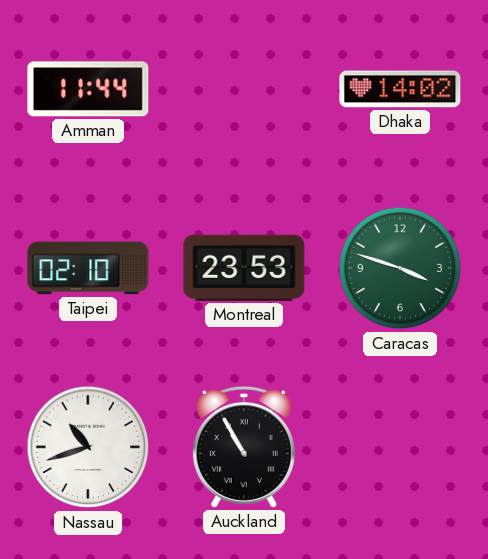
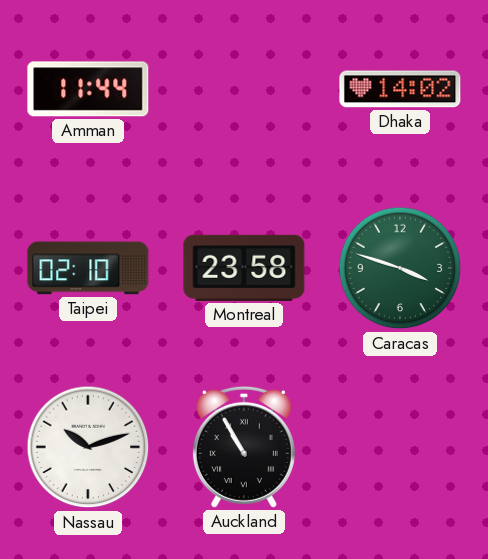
Montreal: 23:53 -> 23:58
Nassau: 10:42 -> 10:12
